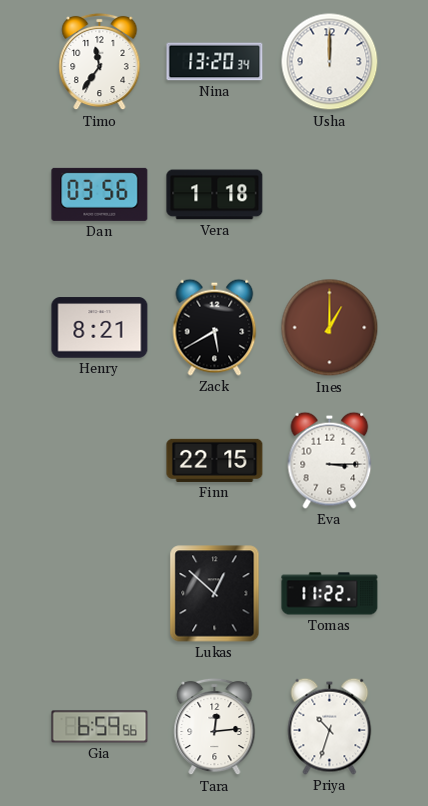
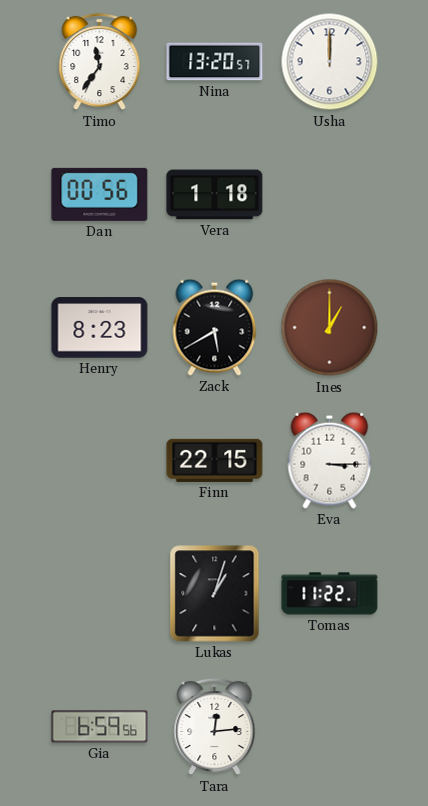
Nina: 13:20:34 -> 13:20:57
Dan: 03:56 -> 00:56
Henry: 8:21 -> 8:23
Lukas: 12:52 -> 1:03
Priya: 10:33 -> none
